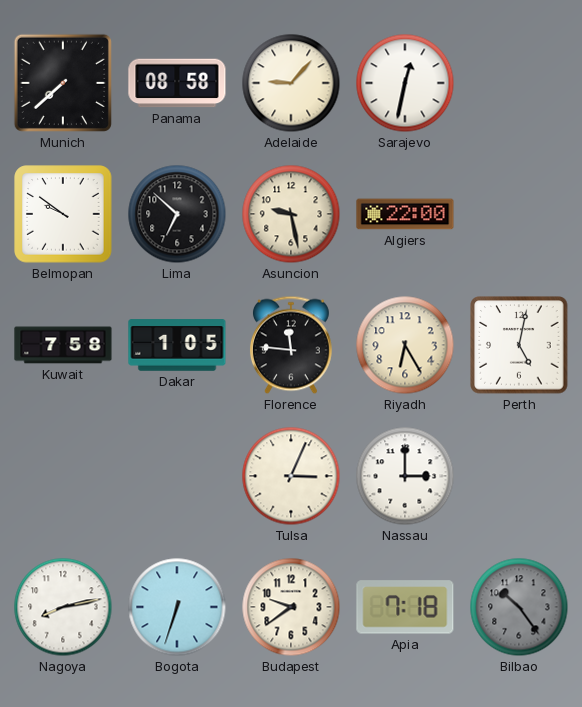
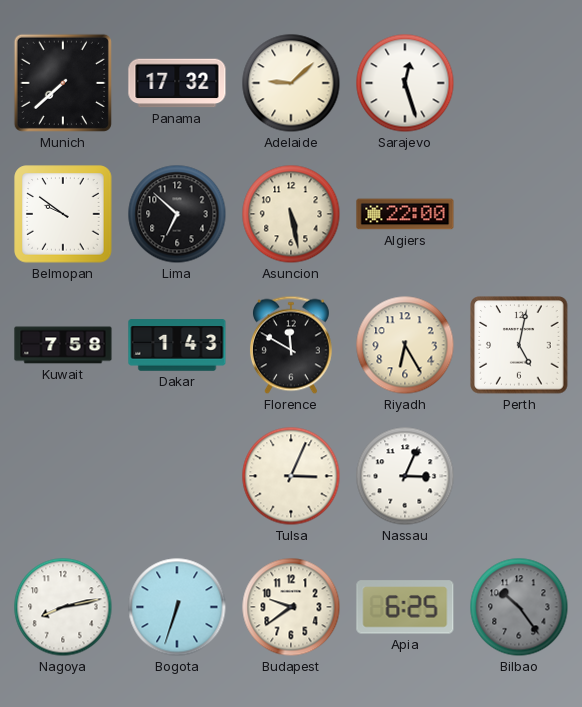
Panama: 08:58 -> 17:32
Adelaide: 9:07 -> 9:08
Sarajevo: 12:32 -> 12:27
Asuncion: 9:28 -> 5:28
Dakar: 1:05 -> 1:43
Florence: 11:46 -> 11:50
Nassau: 3:00 -> 3:04
Apia: 7:18 -> 6:25
